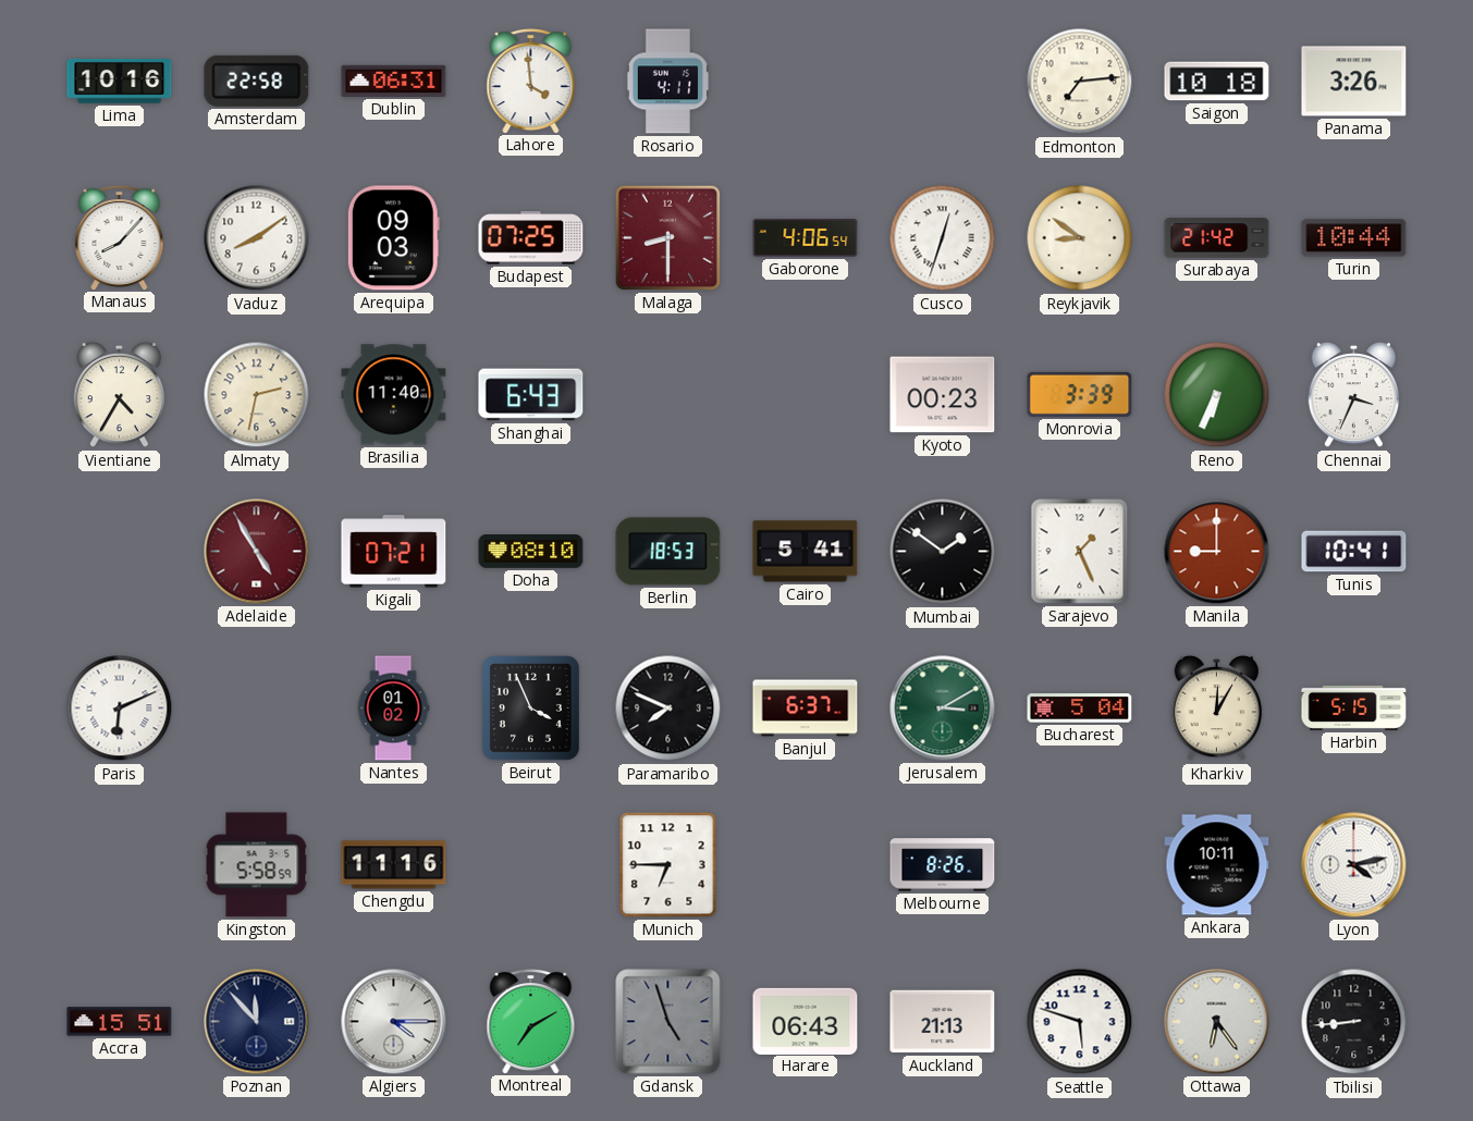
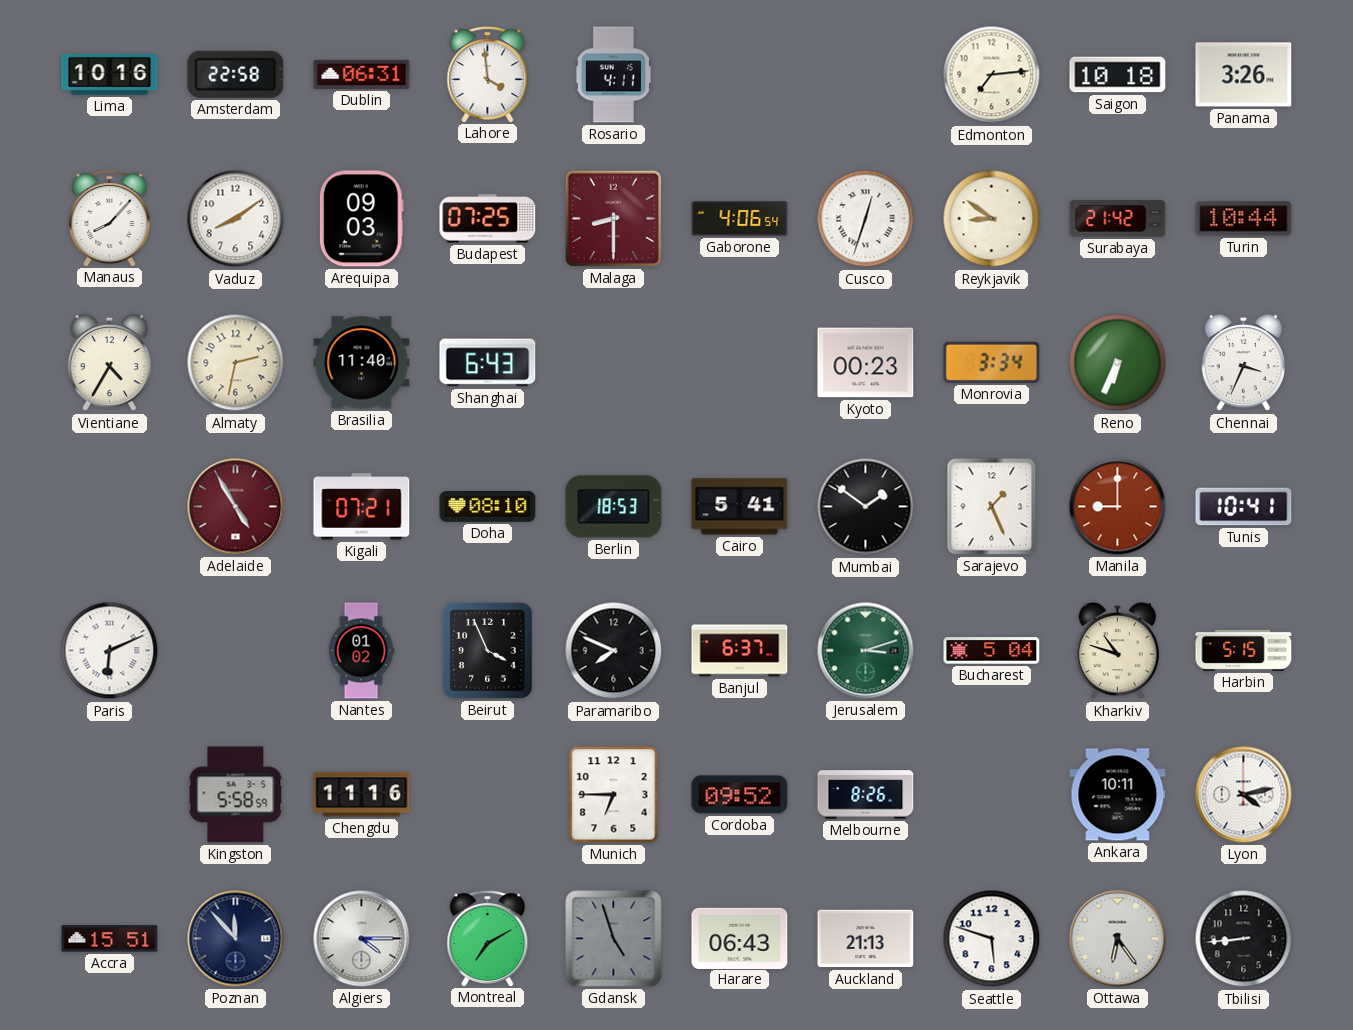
Monrovia: 3:39 -> 3:34
Jerusalem: 3:10 -> 3:12
Kharkiv: 12:05 -> 10:48
Cordoba: none -> 09:52
